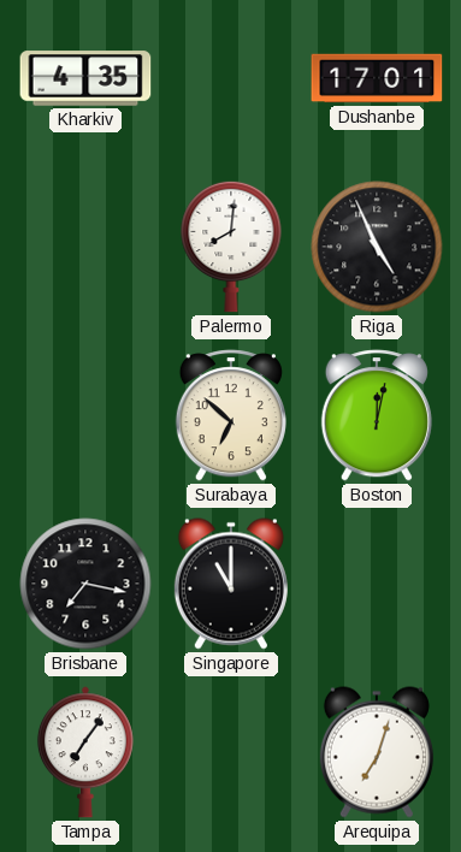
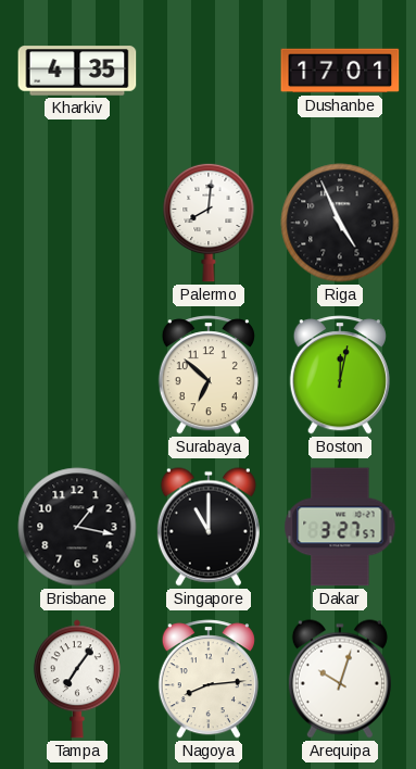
Brisbane: 7:17 -> 1:17
Dakar: none -> 3:27
Nagoya: none -> 8:14
Arequipa: 7:03 -> 10:03
